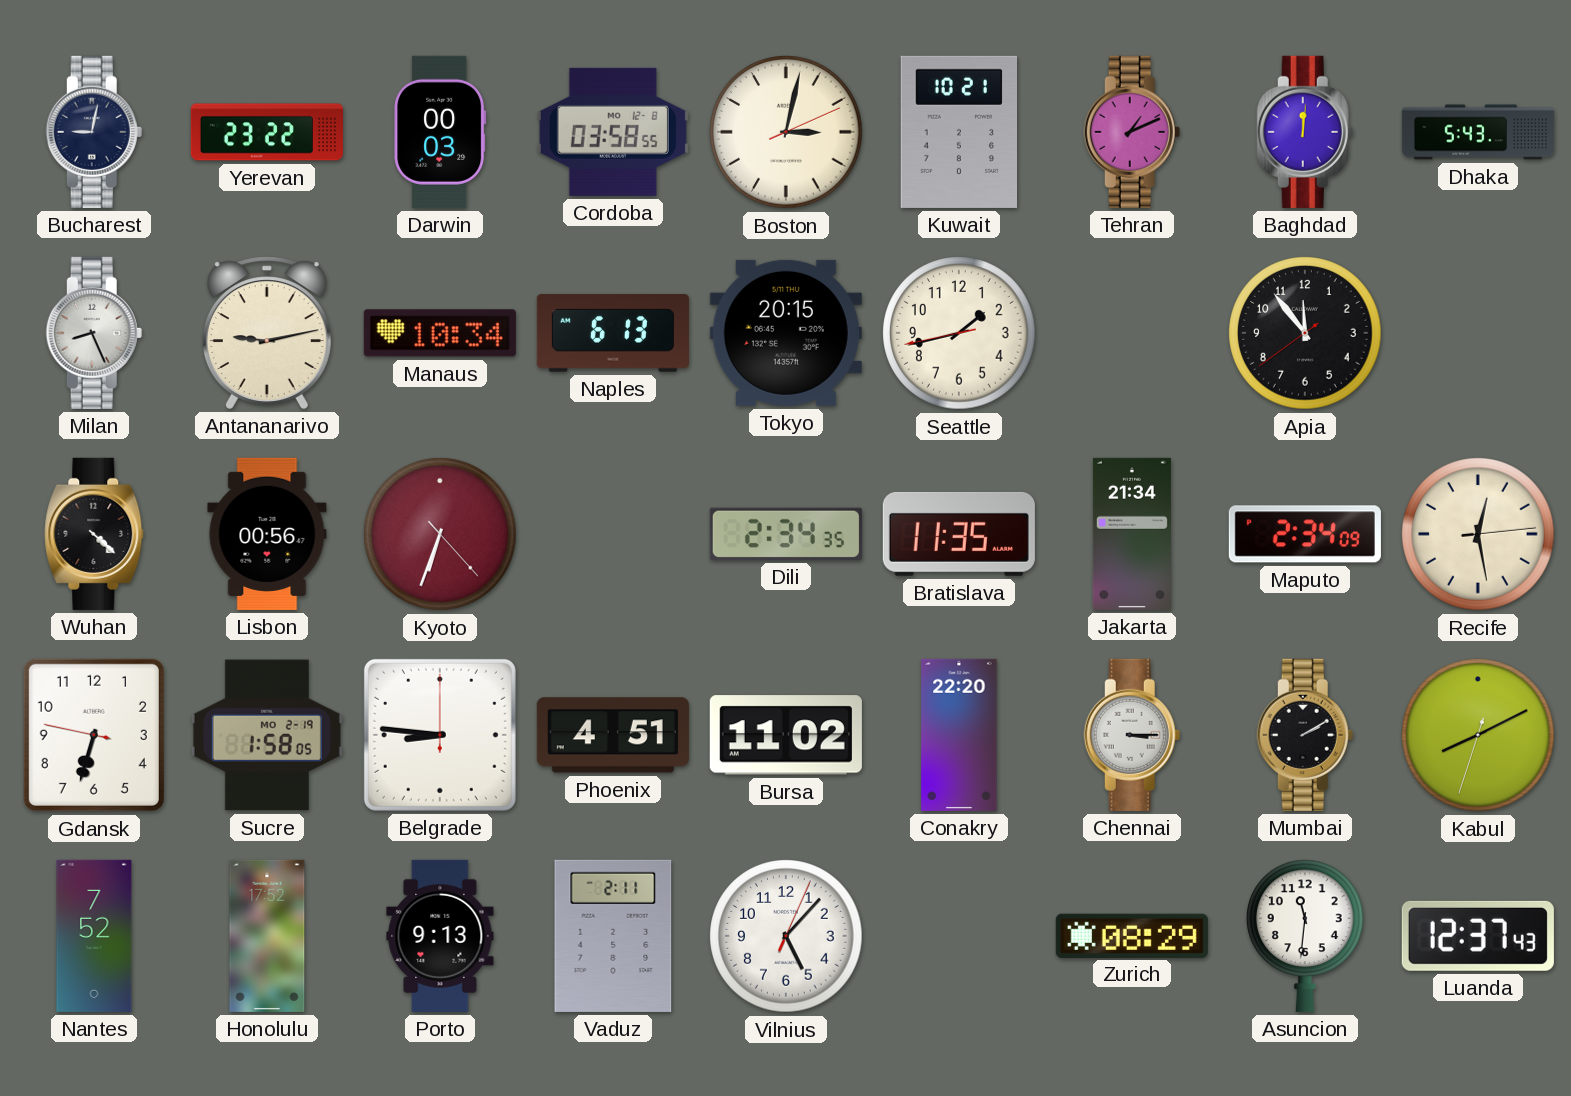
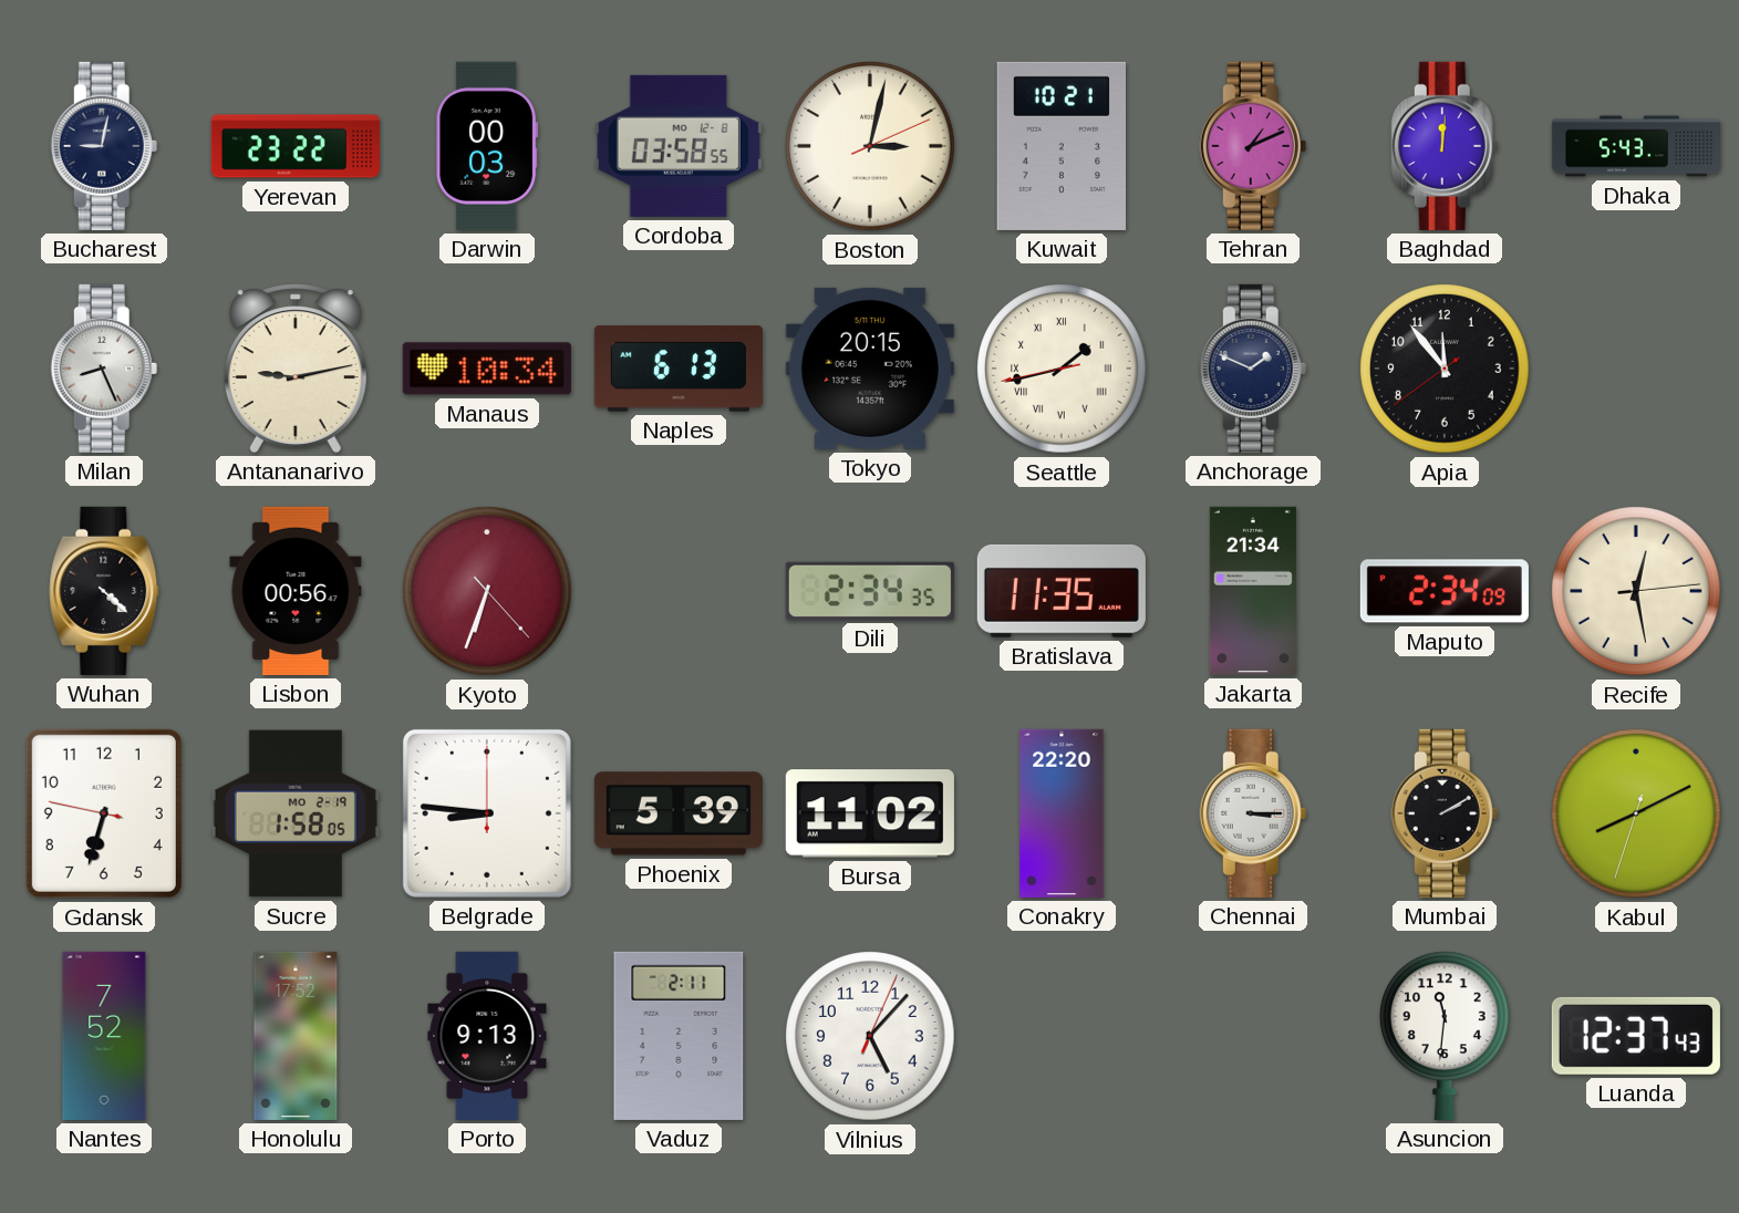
Seattle numerals: Arabic -> Roman
Anchorage: none -> 1:49
Phoenix: 4:51 -> 5:39
Zurich: 08:29 -> none
